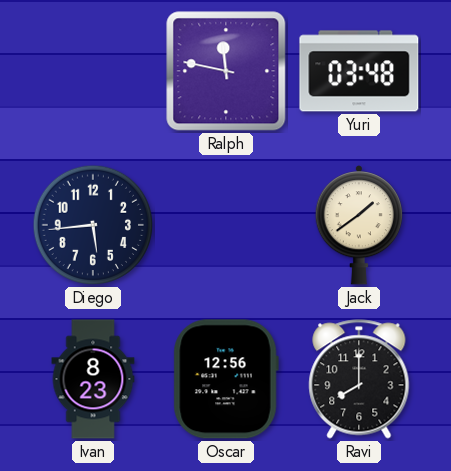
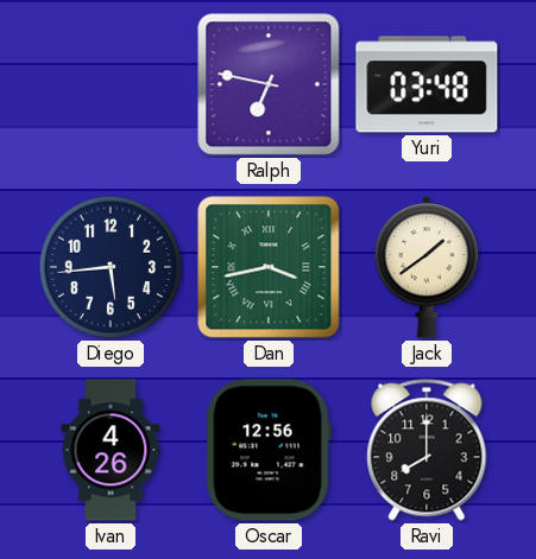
Ralph: 11:47 -> 6:47
Dan: none -> 3:43
Ivan: 8:23 -> 4:26
